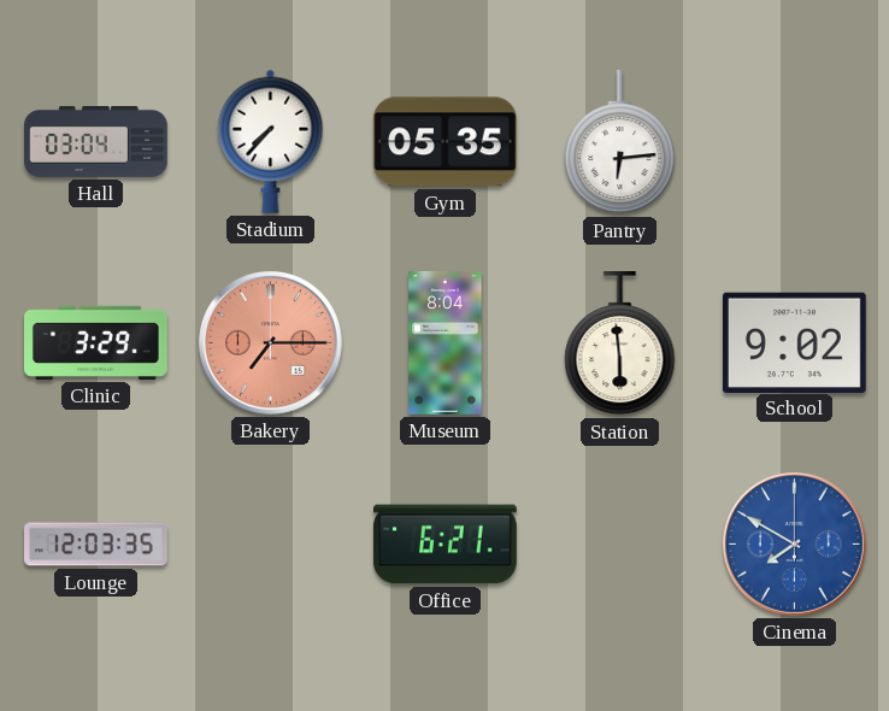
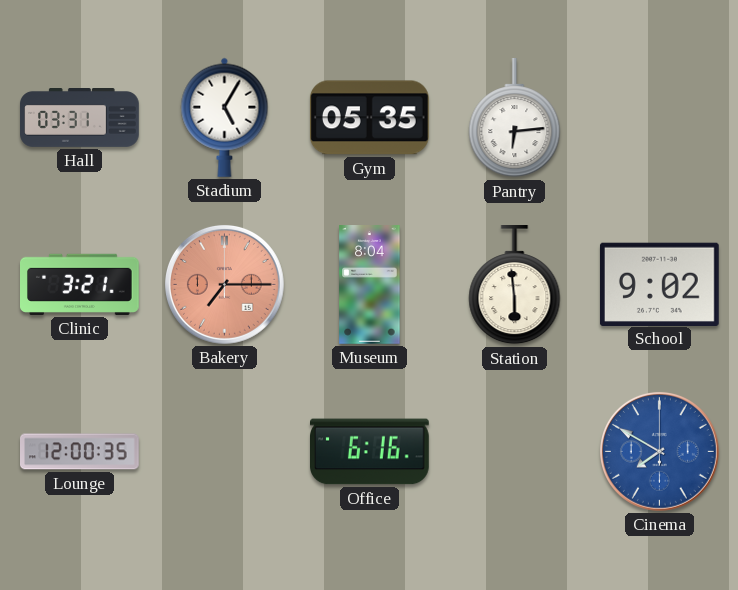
Hall: 03:04 -> 03:31
Stadium: 7:37 -> 5:05
Clinic: 3:29 -> 3:21
Lounge: 12:03 -> 12:00
Office: 6:21 -> 6:16
